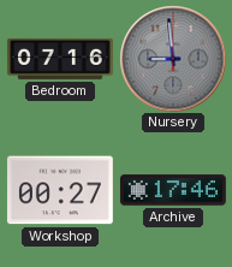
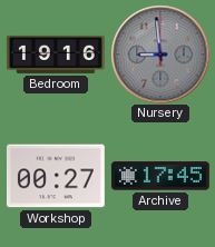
Bedroom: 07:16 -> 19:16
Archive: 17:46 -> 17:45
